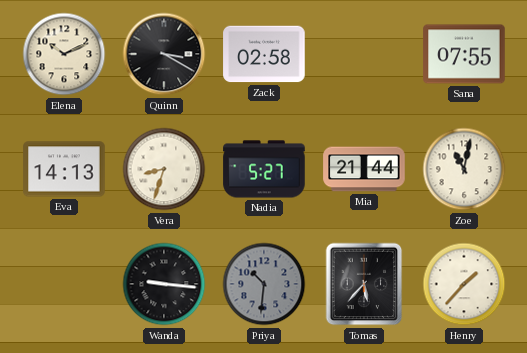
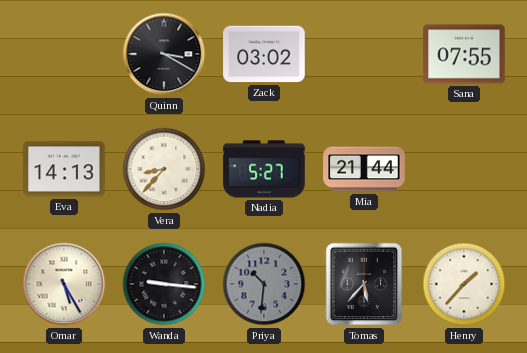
Elena: 10:11 -> none
Zack: 02:58 -> 03:02
Vera: 8:33 -> 8:37
Zoe: 11:02 -> none
Omar: none -> 5:25
